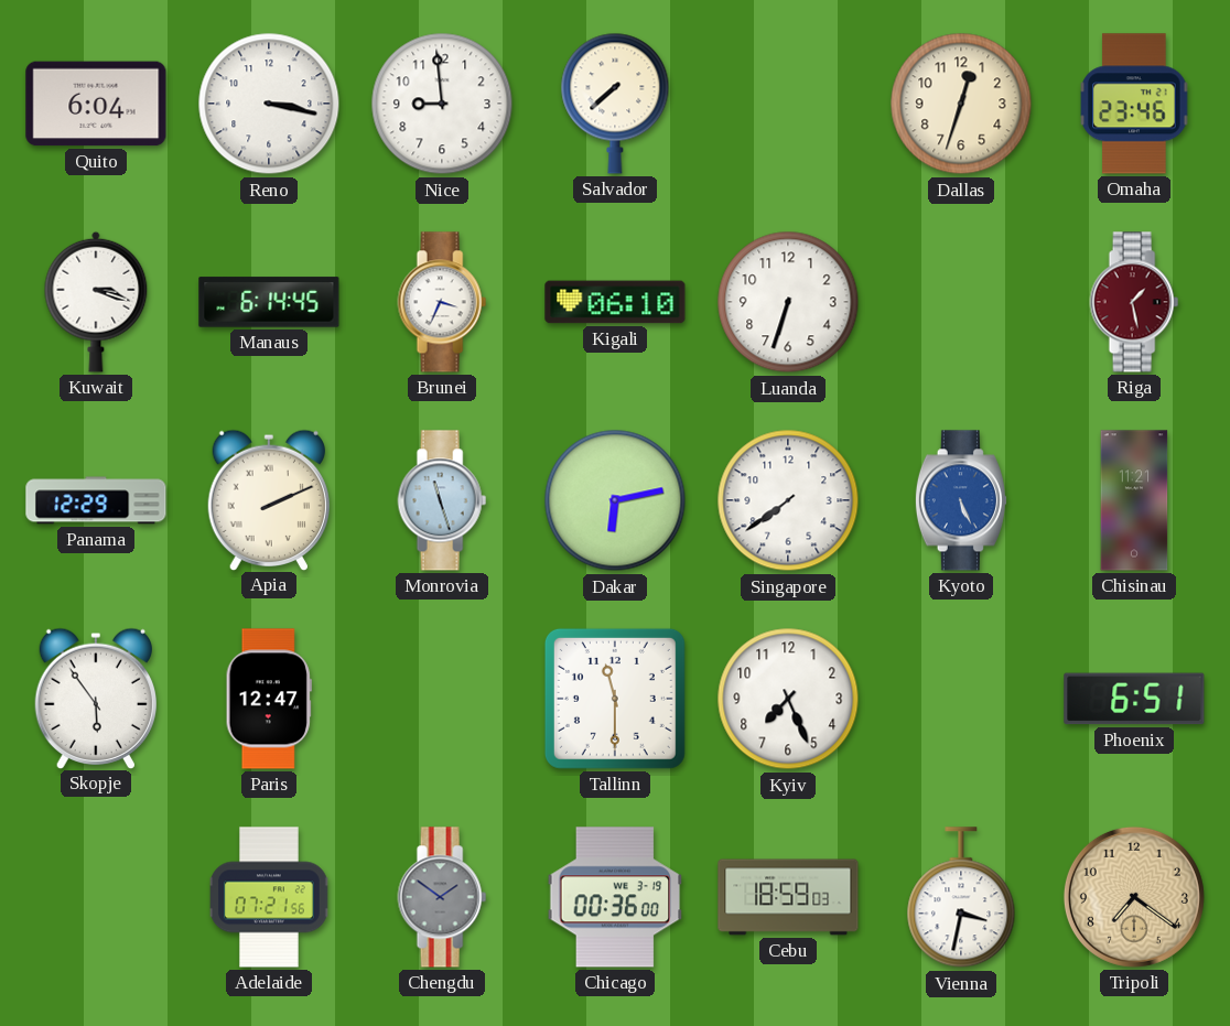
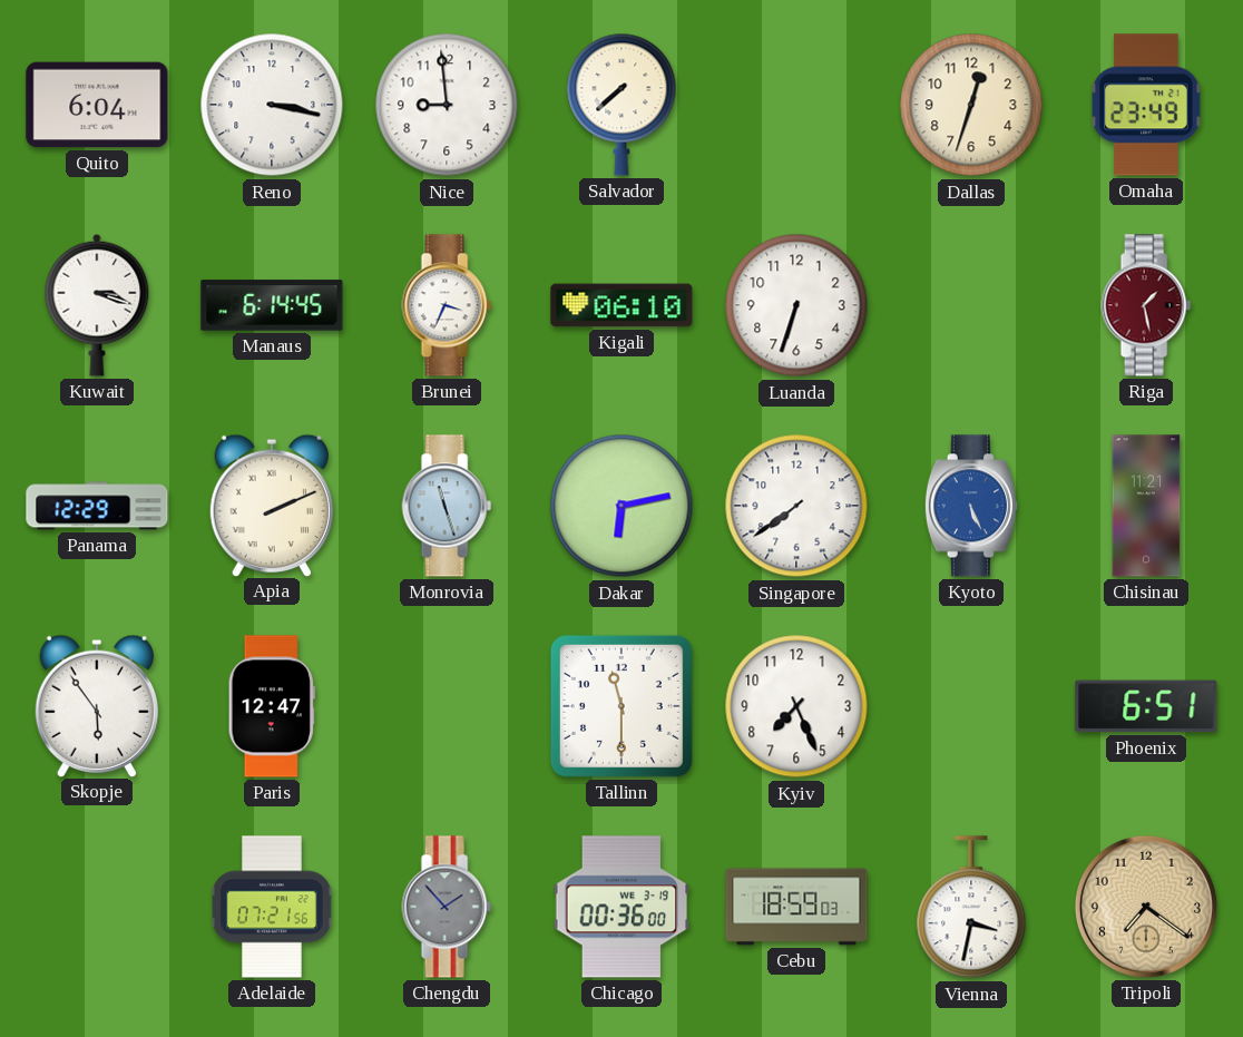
Omaha: 23:46 -> 23:49
Chengdu: 1:51 -> 1:53
